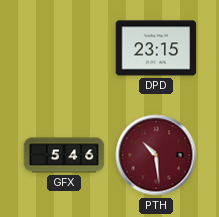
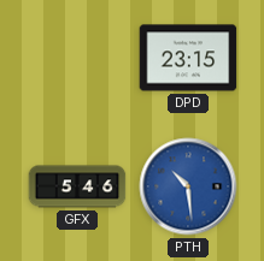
PTH dial: burgundy -> blue
